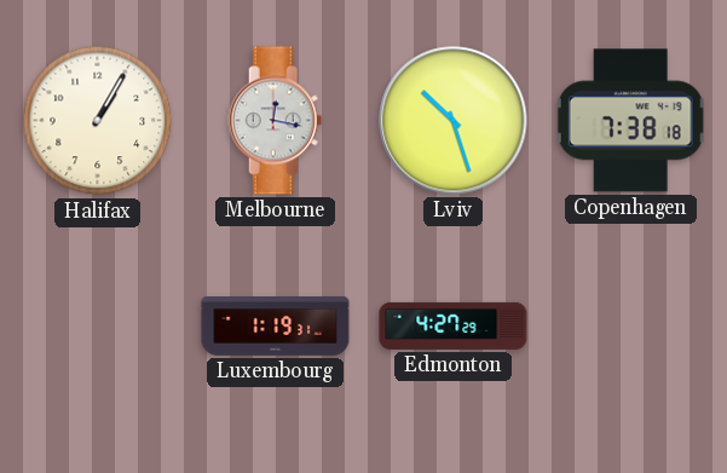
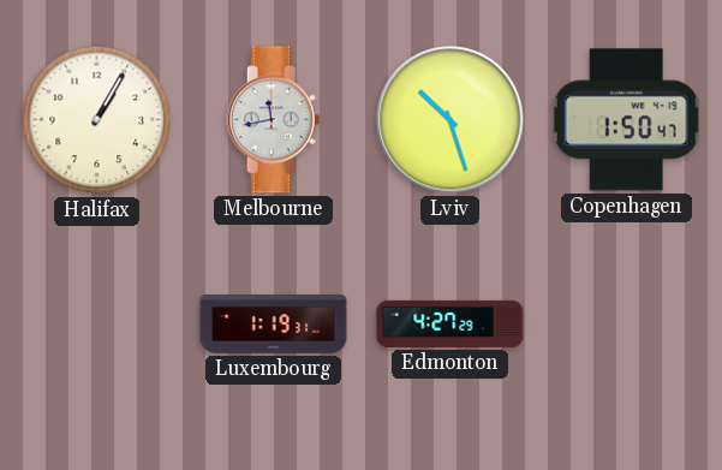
Melbourne: 12:17 -> 11:43
Copenhagen: 7:38 -> 1:50
